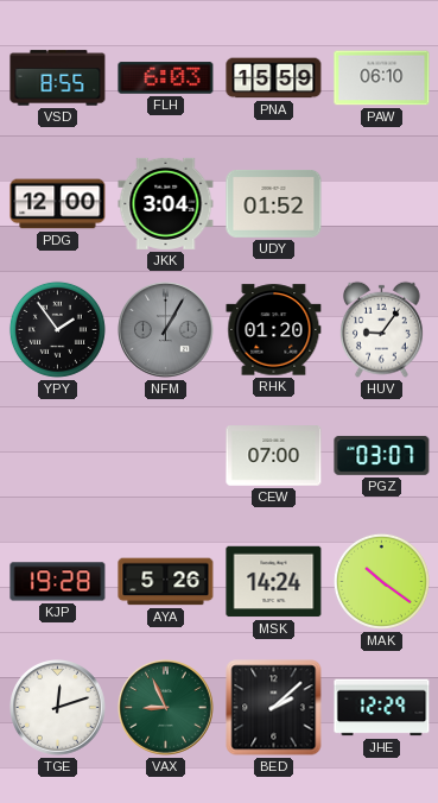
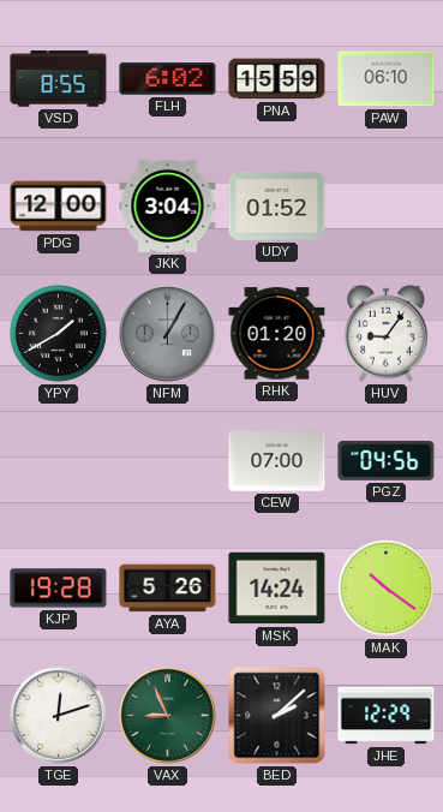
FLH: 6:03 -> 6:02
YPY: 1:54 -> 1:40
PGZ: 03:07 -> 04:56
